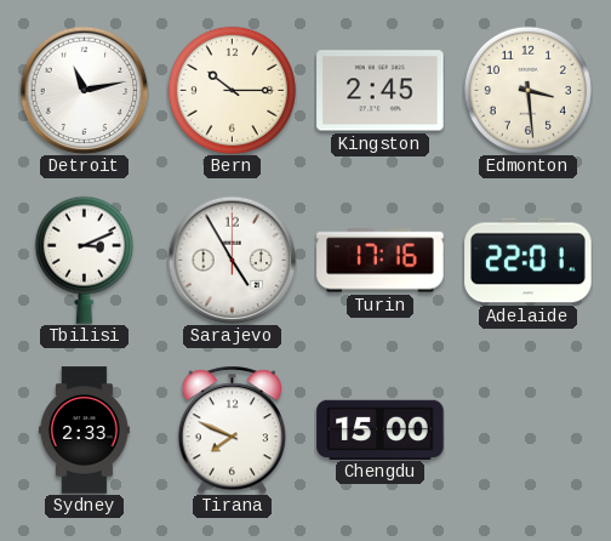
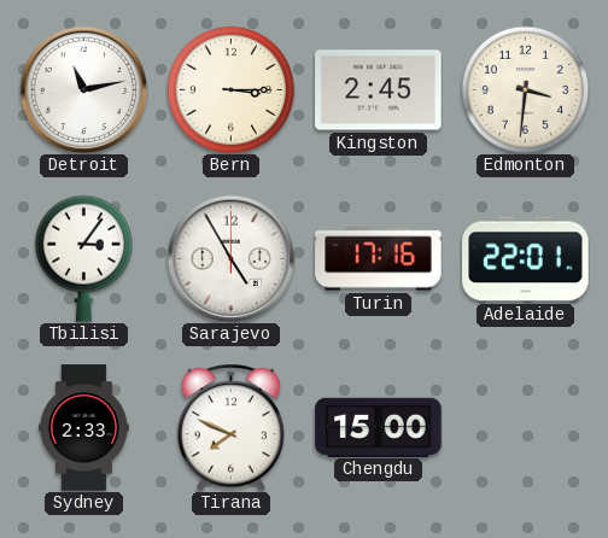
Bern: 10:15 -> 3:15
Edmonton: 3:29 -> 3:31
Tbilisi: 3:11 -> 3:06
